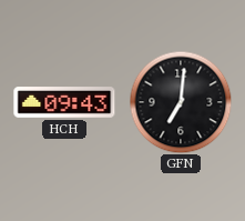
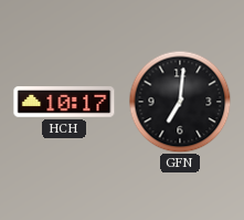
HCH: 09:43 -> 10:17
